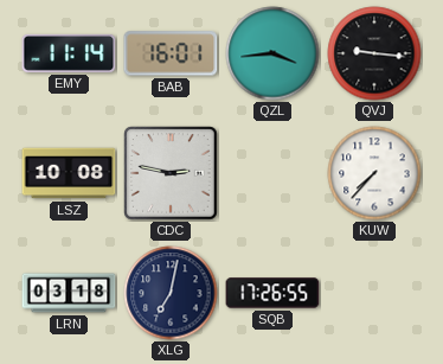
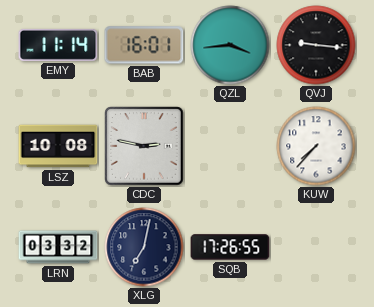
LRN: 03:18 -> 03:32
